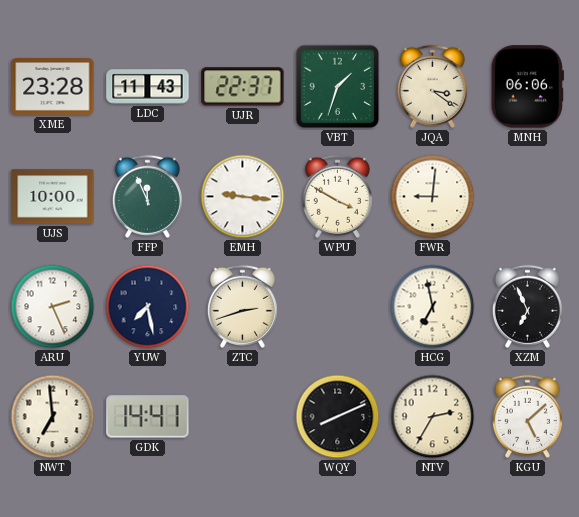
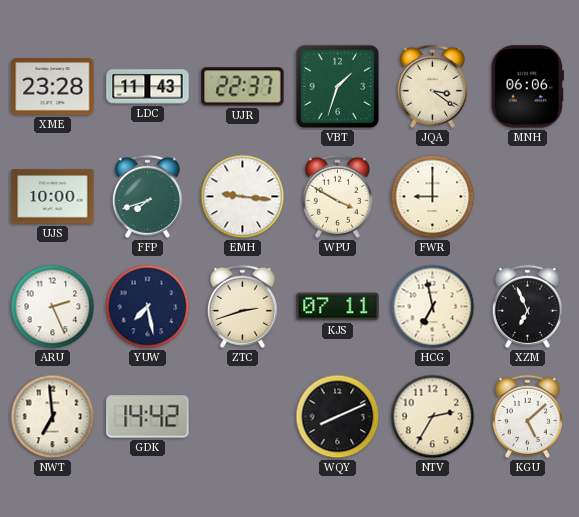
FFP: 11:56 -> 7:42
FWR: 9:01 -> 9:00
KJS: none -> 07:11
GDK: 14:41 -> 14:42
